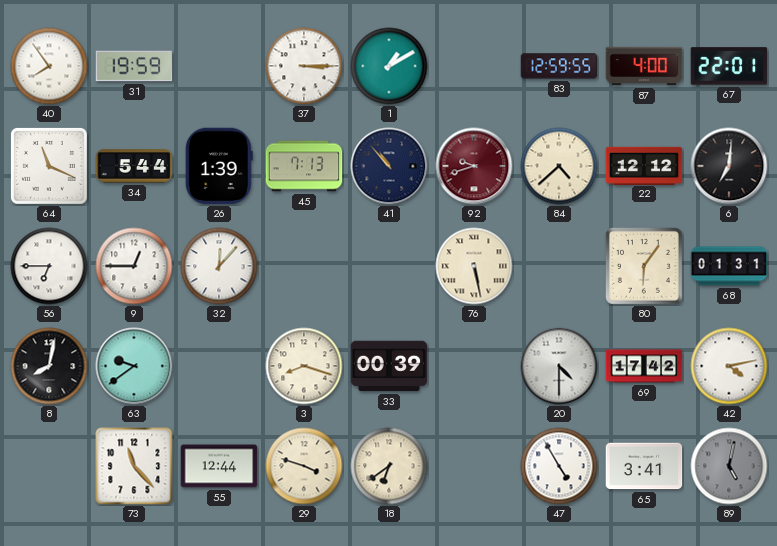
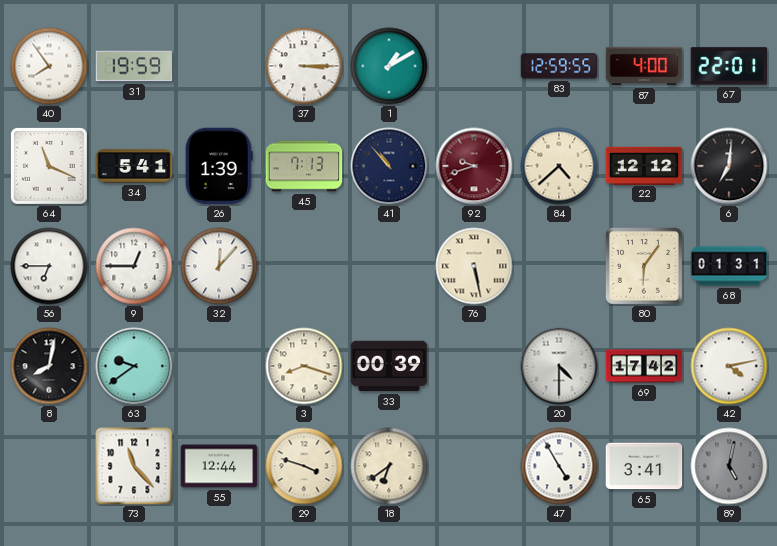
34: 5:44 -> 5:41
